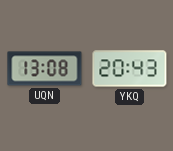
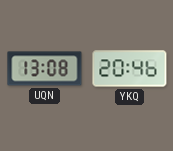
YKQ: 20:43 -> 20:46
